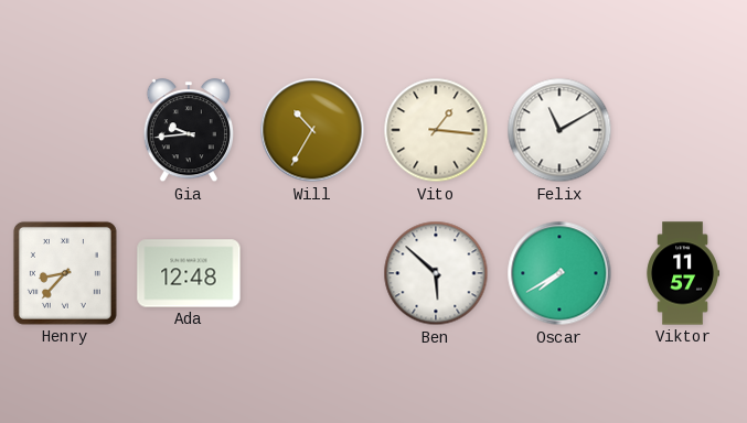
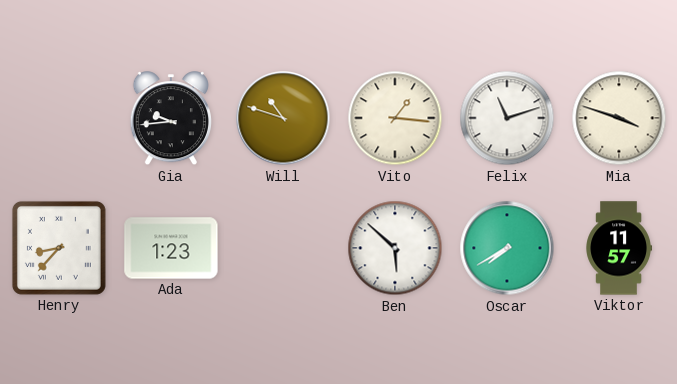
Will: 10:35 -> 10:48
Felix: 11:10 -> 11:12
Mia: none -> 3:48
Ada: 12:48 -> 1:23
